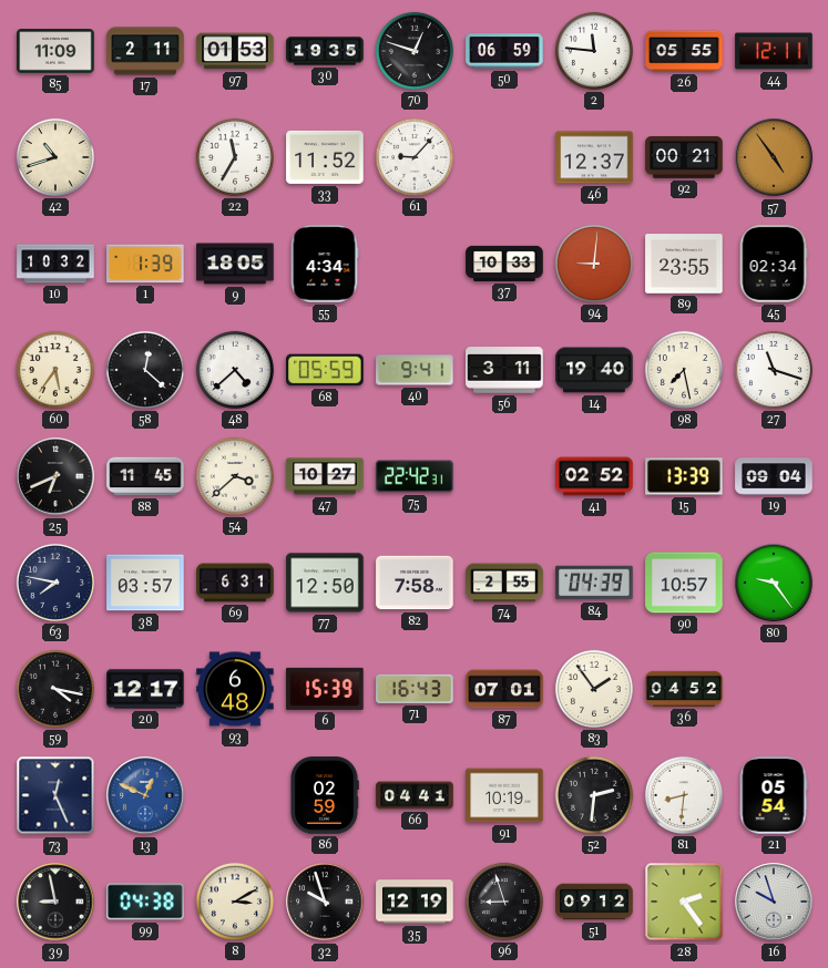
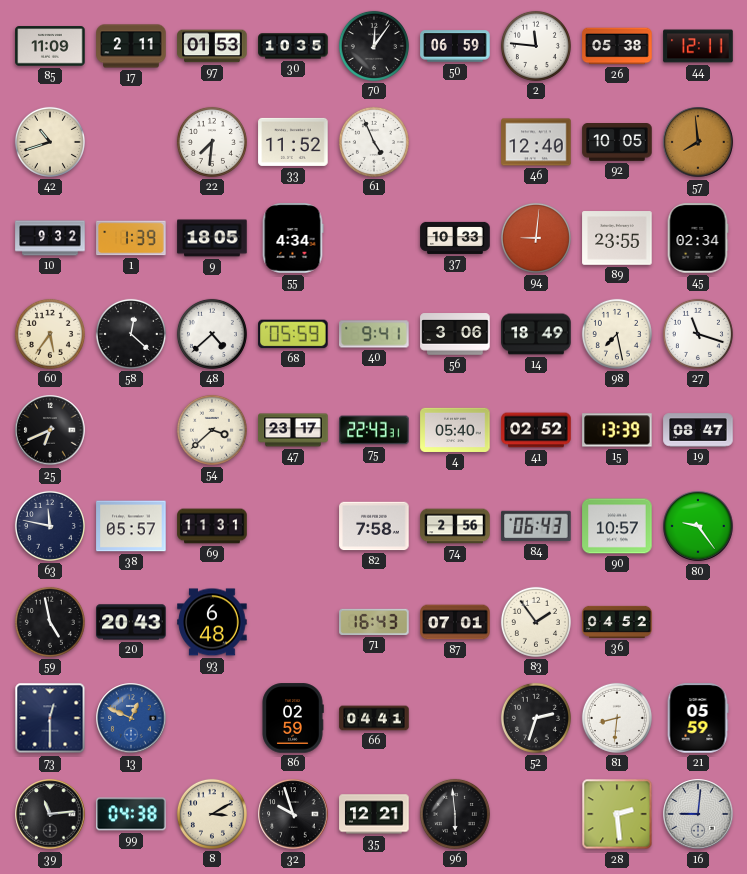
30: 19:35 -> 10:35
70: 12:48 -> 12:06
26: 05:55 -> 05:38
22: 11:35 -> 7:31
61: 9:07 -> 4:56
46: 12:37 -> 12:40
92: 00:21 -> 10:05
57: 4:54 -> 7:59
10: 10:32 -> 9:32
56: 3:11 -> 3:06
14: 19:40 -> 18:49
88: 11:45 -> none
47: 10:27 -> 23:17
75: 22:42 -> 22:43
4: none -> 05:40
19: 09:04 -> 08:47
63: 7:47 -> 11:47
38: 03:57 -> 05:57
69: 6:31 -> 11:31
77: 12:50 -> none
74: 2:55 -> 2:56
84: 04:39 -> 06:43
59: 4:17 -> 4:58
20: 12:17 -> 20:43
6: 15:39 -> none
73: 12:26 -> 12:30
91: 10:19 -> none
52: 2:31 -> 2:33
21: 05:54 -> 05:59
39: 8:58 -> 11:14
35: 12:19 -> 12:21
96: 8:57 -> 5:59
51: 09:12 -> none
28: 2:24 -> 2:29
16: 9:57 -> 9:01
